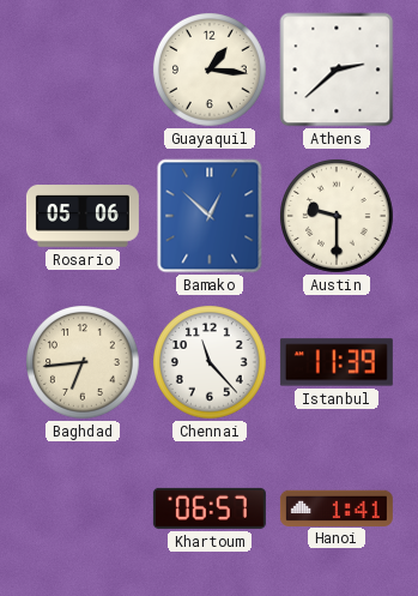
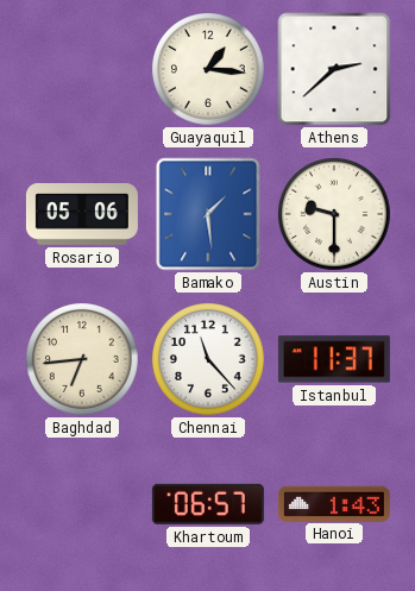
Bamako: 12:52 -> 1:29
Istanbul: 11:39 -> 11:37
Hanoi: 1:41 -> 1:43
